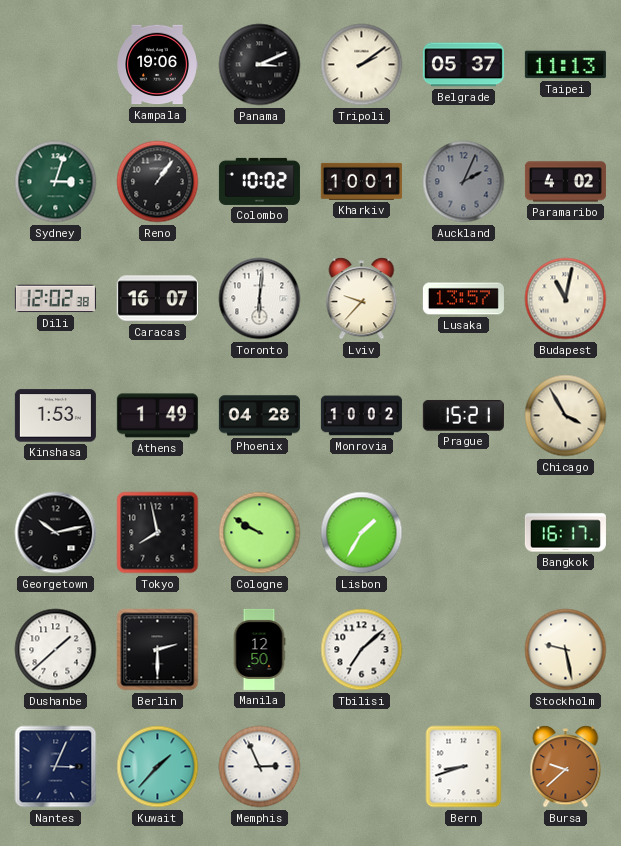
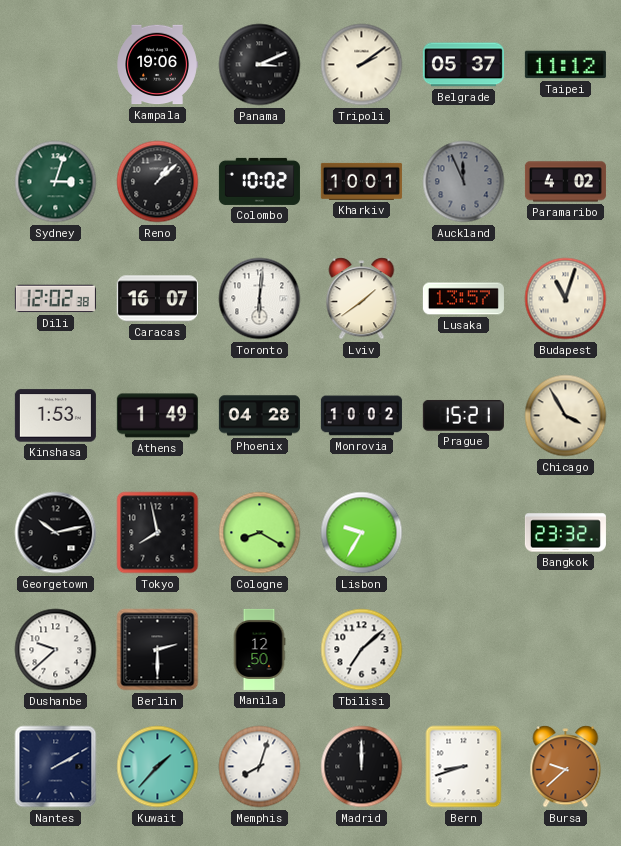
Taipei: 11:13 -> 11:12
Reno: 1:06 -> 1:08
Auckland: 2:04 -> 11:56
Lviv: 9:37 -> 1:39
Budapest: 11:02 -> 11:03
Cologne: 9:50 -> 8:20
Lisbon: 1:35 -> 9:35
Bangkok: 16:17 -> 23:32
Dushanbe: 1:38 -> 9:38
Stockholm: 9:28 -> none
Nantes: 3:04 -> 2:10
Memphis: 2:56 -> 8:03
Madrid: none -> 12:00
